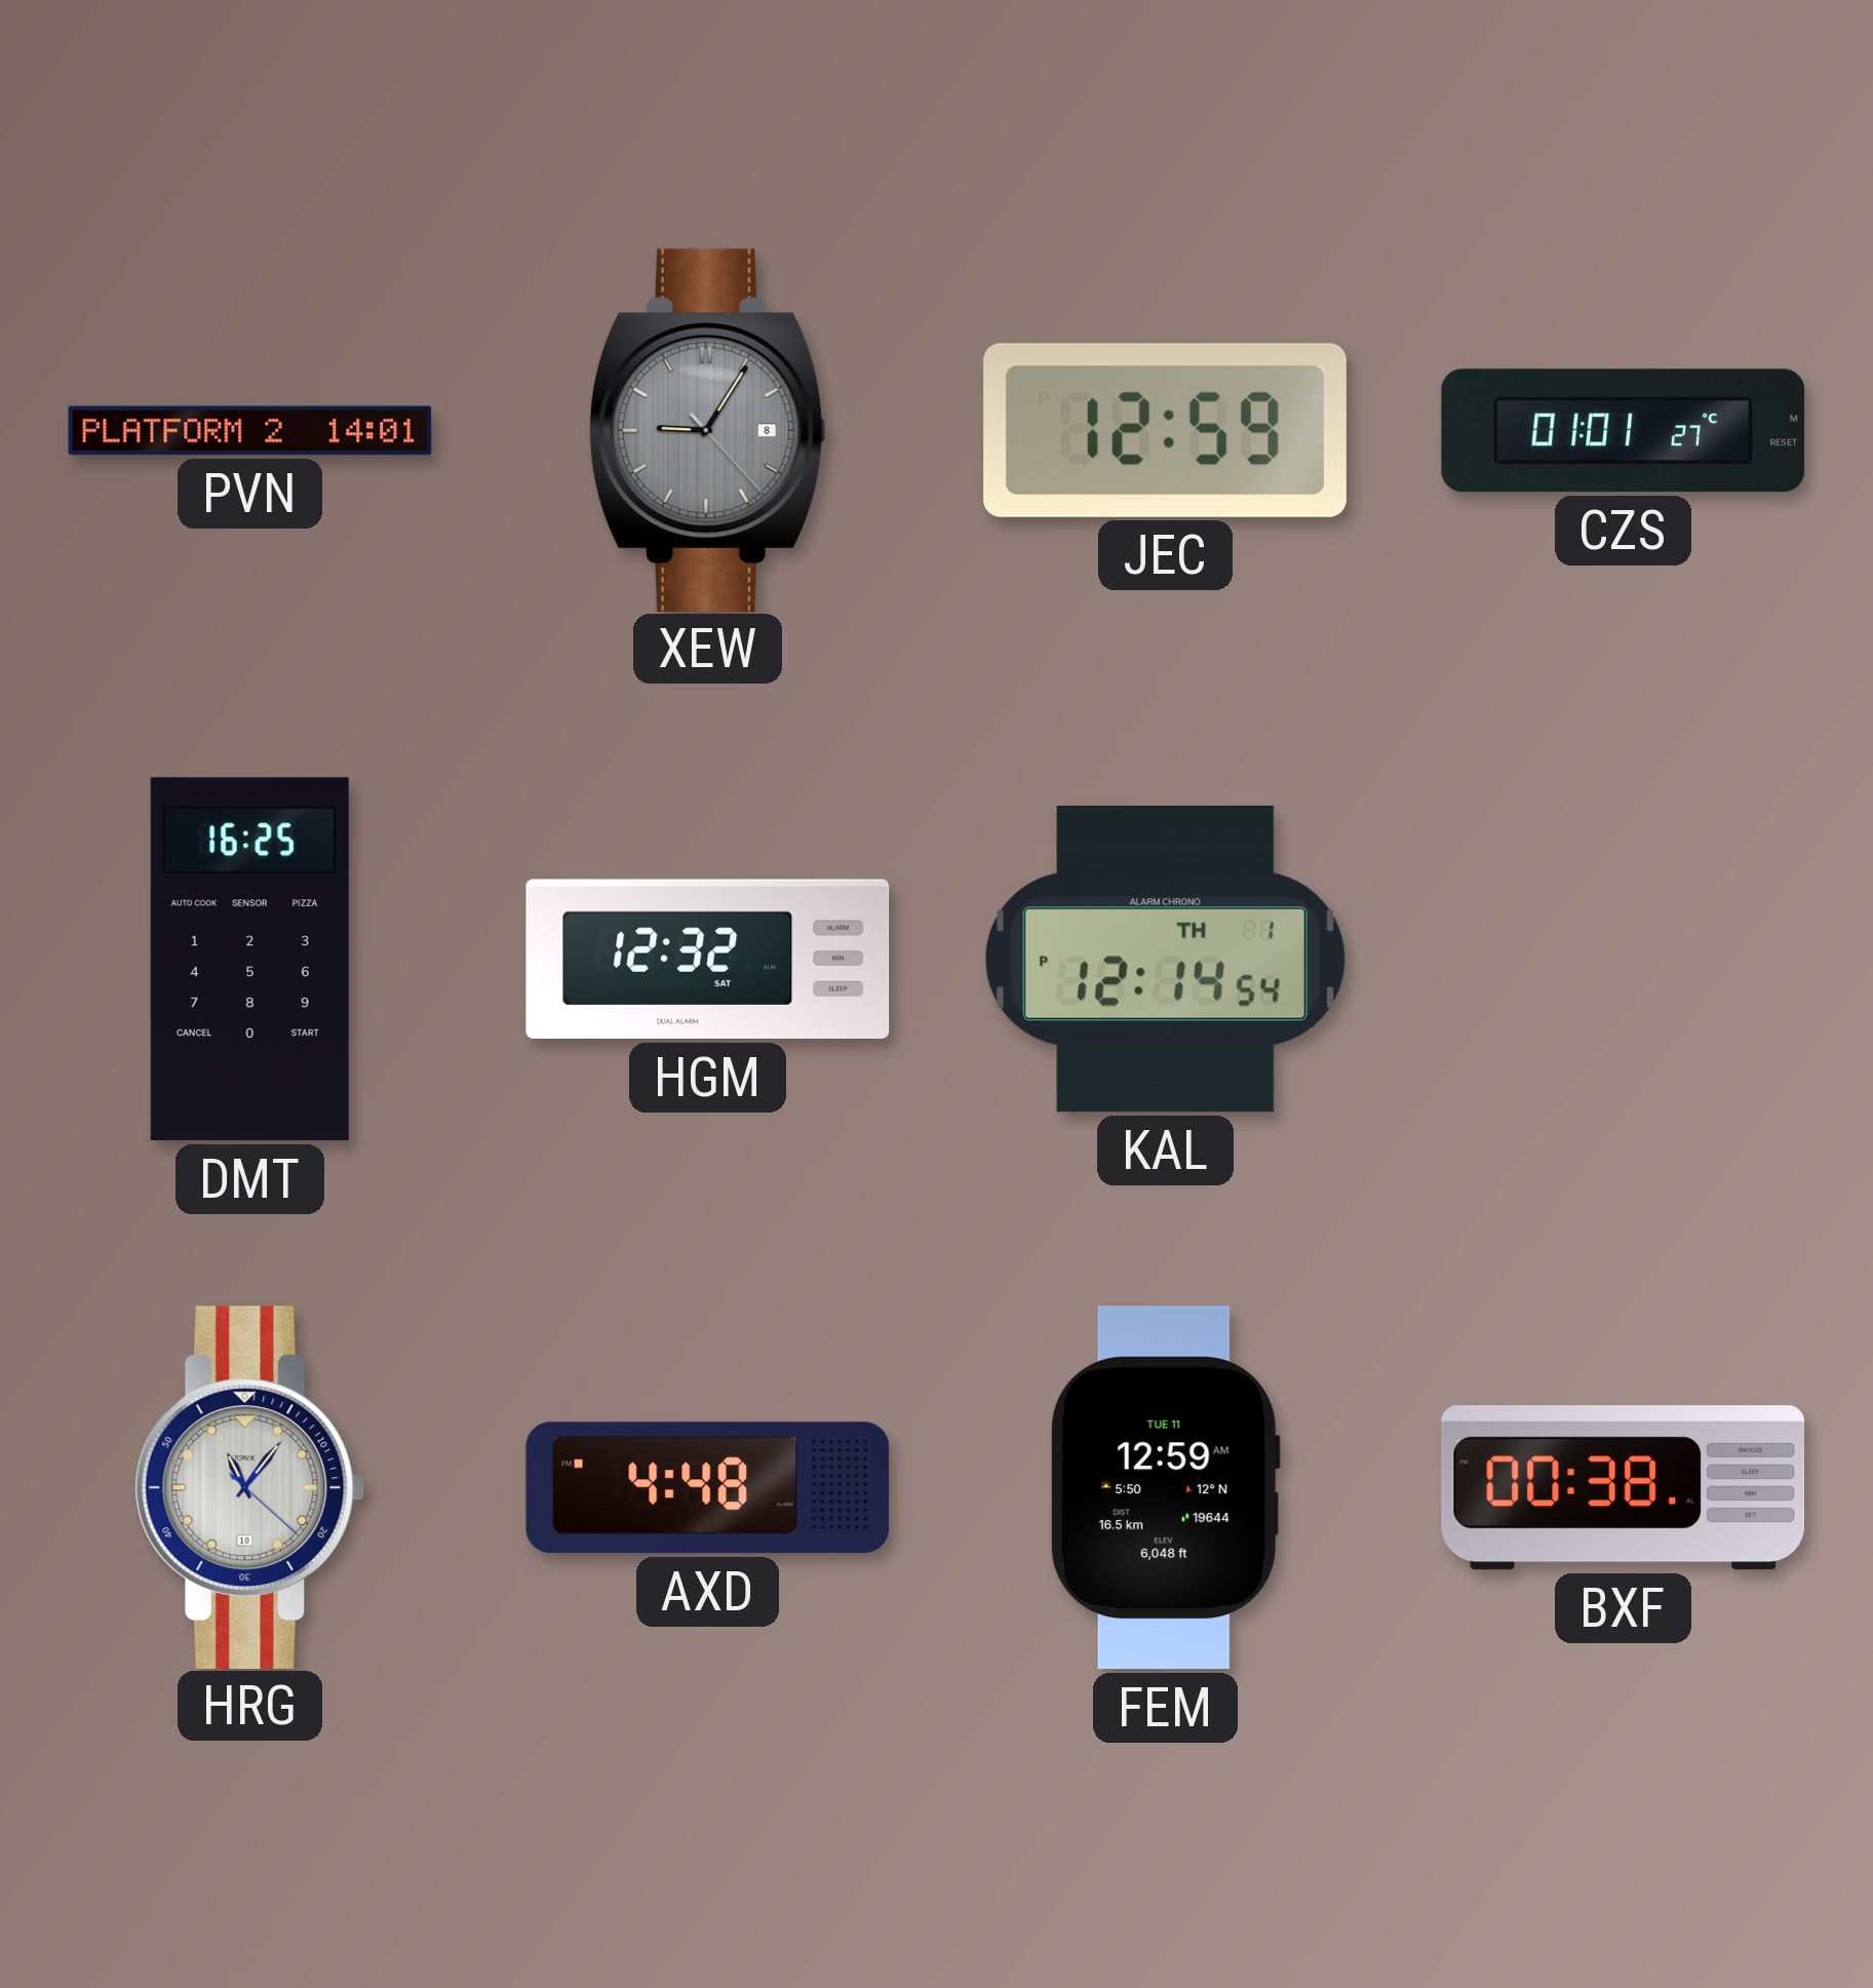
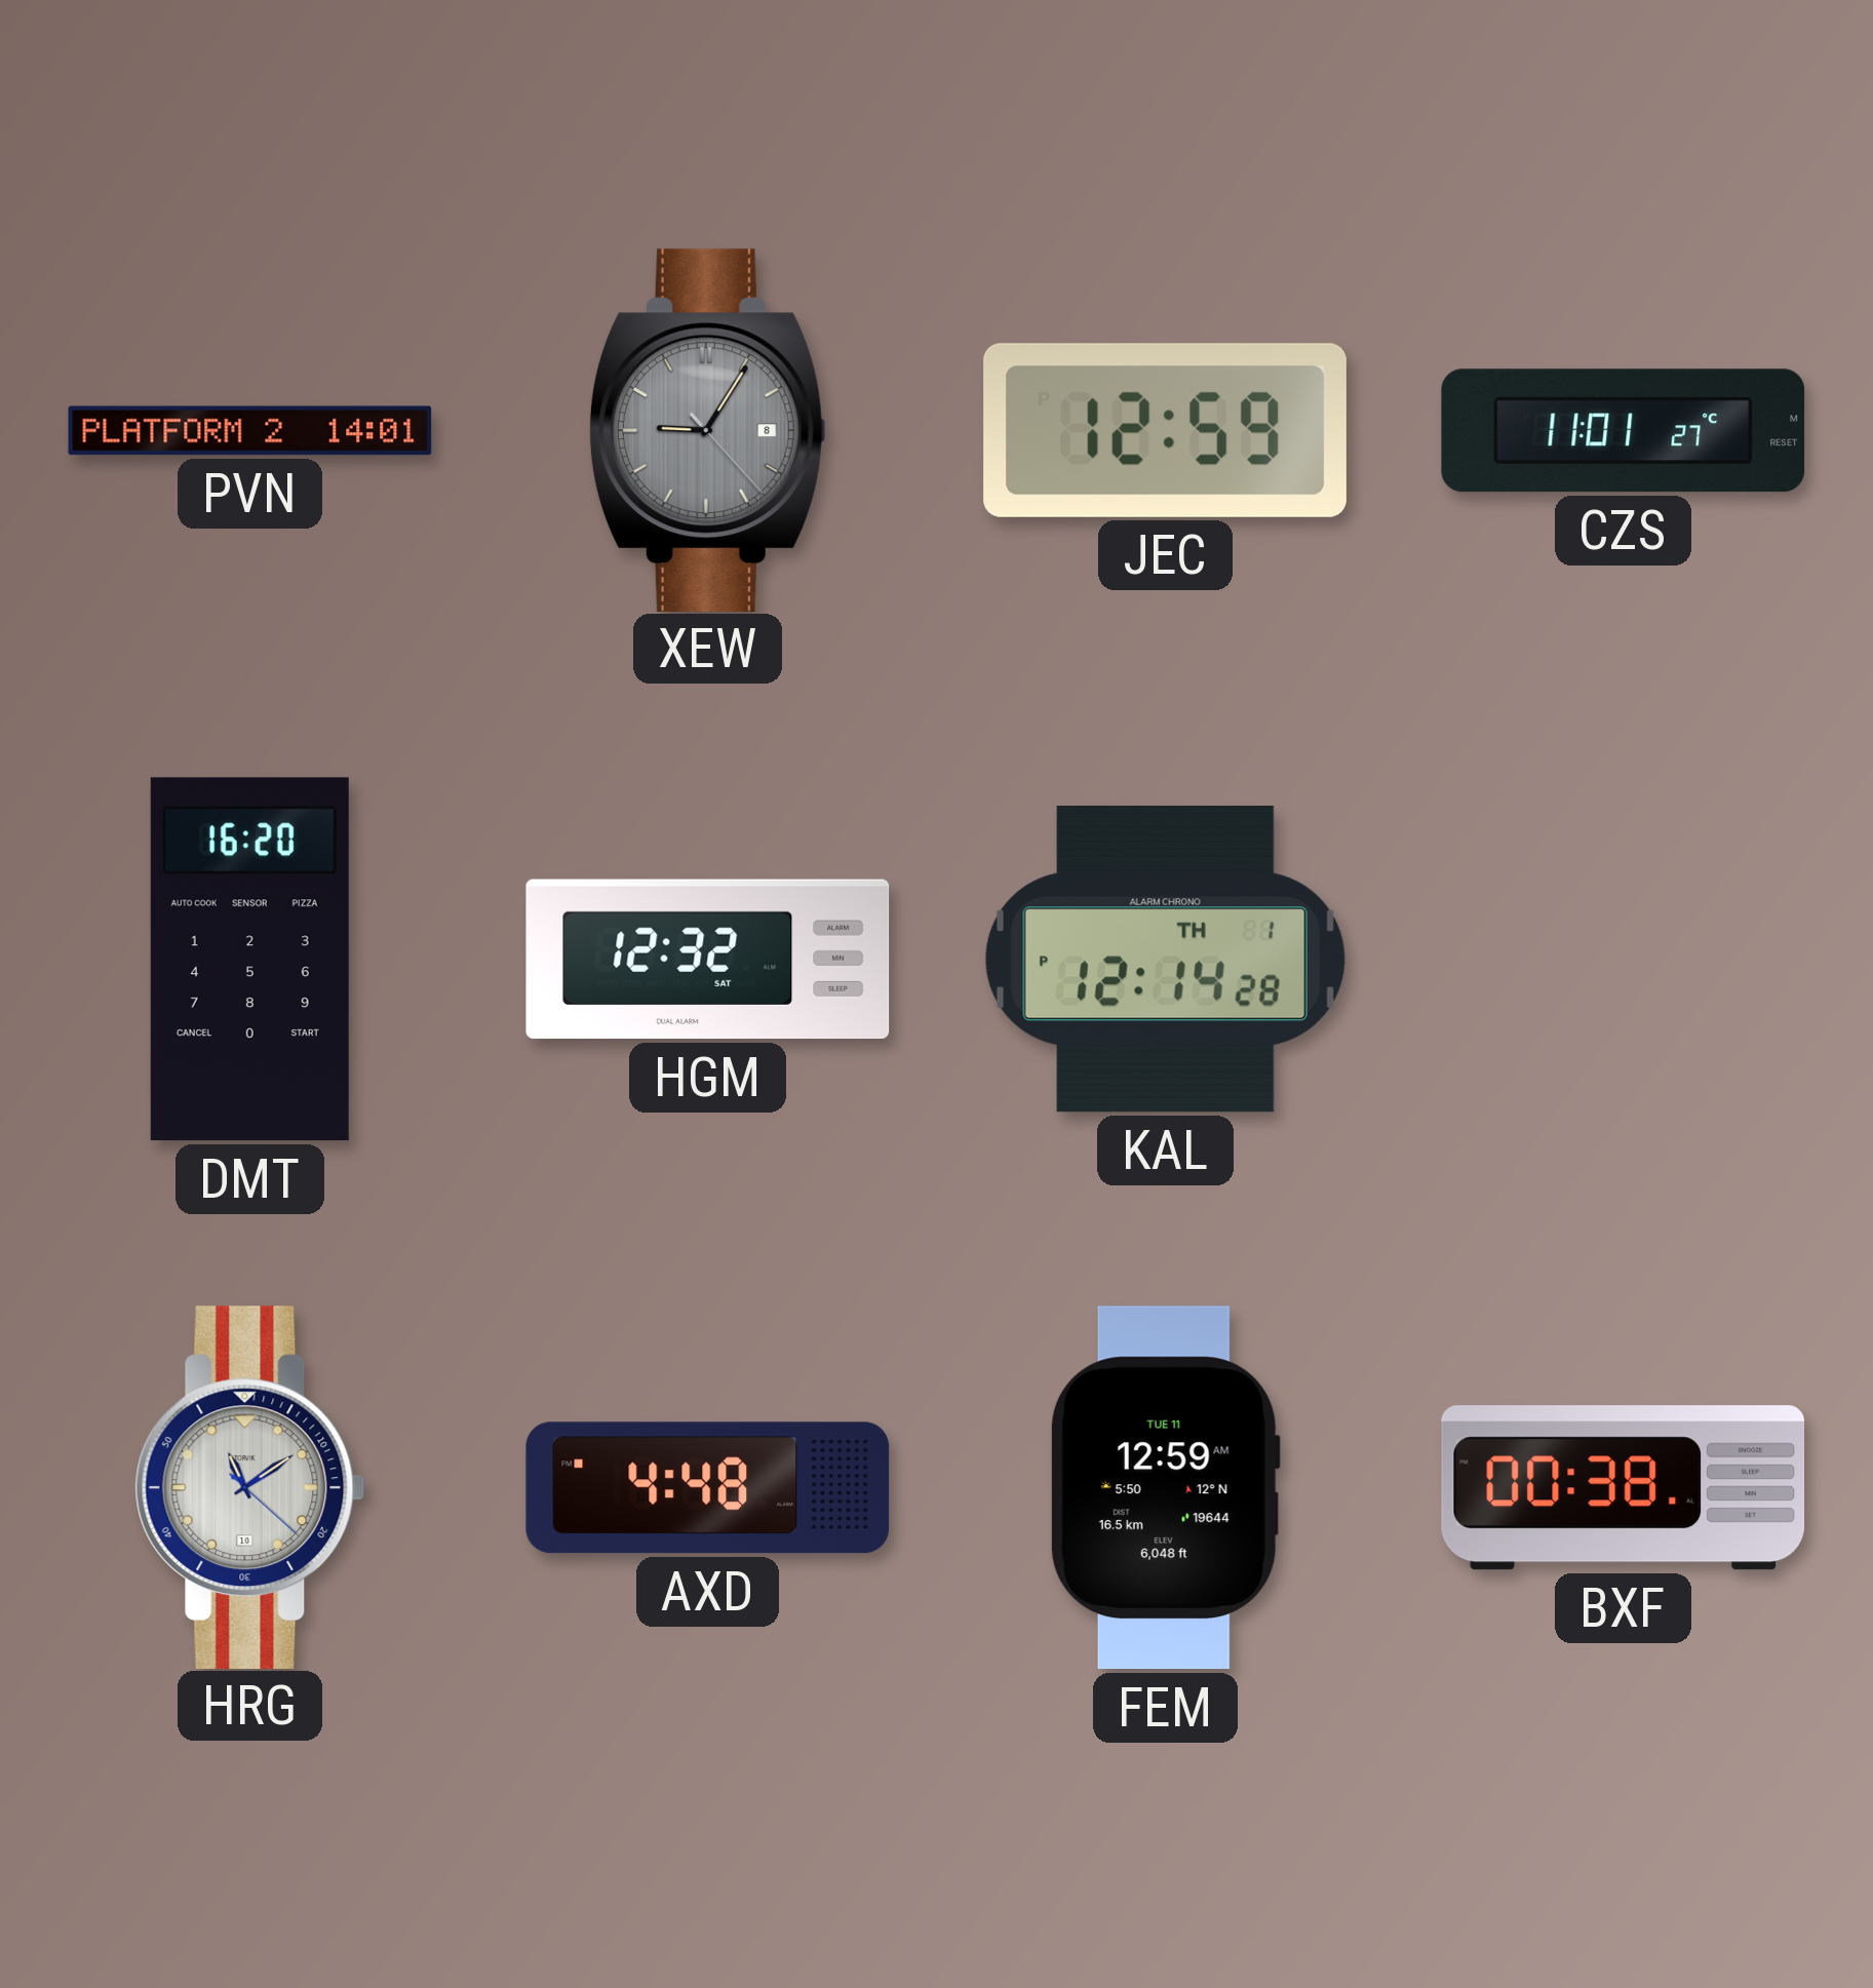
CZS: 01:01 -> 11:01
DMT: 16:25 -> 16:20
KAL: 12:14:54 PM -> 12:14:28 PM
HRG: 11:06 -> 11:09
